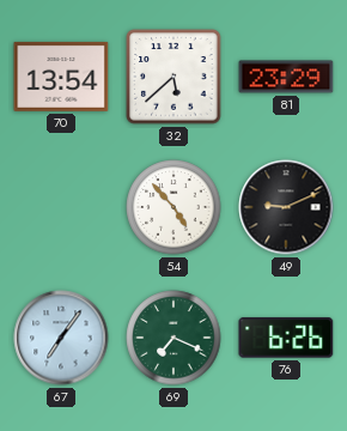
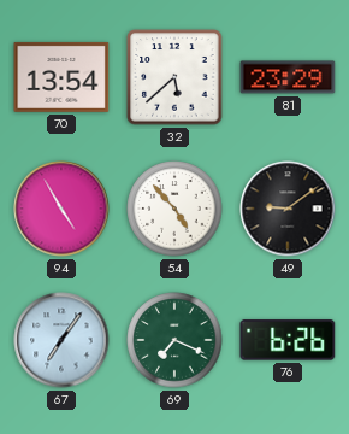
94: none -> 4:55
49: 9:11 -> 9:09
